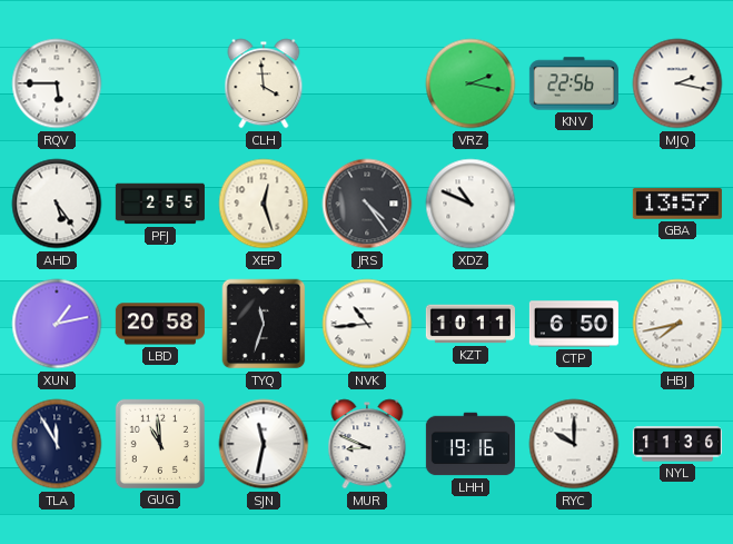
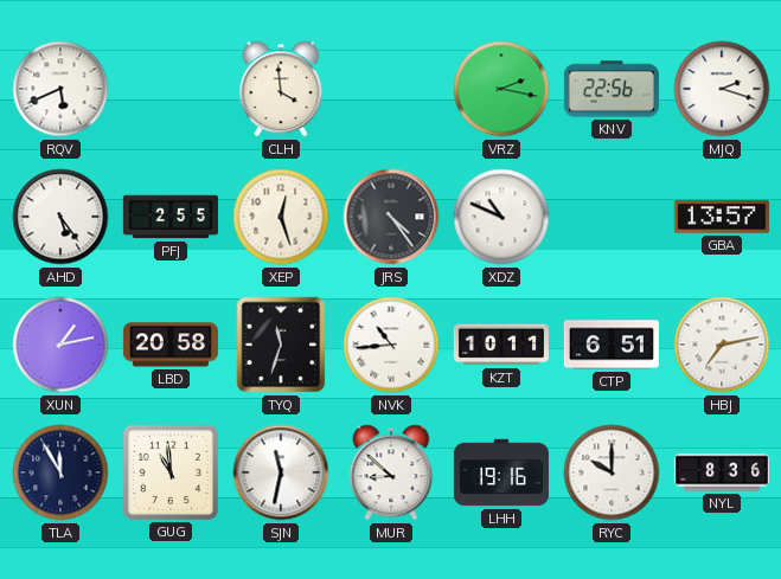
RQV: 5:45 -> 5:41
MJQ: 2:17 -> 2:18
CTP: 6:50 -> 6:51
HBJ: 7:43 -> 7:13
MUR: 8:49 -> 8:52
NYL: 11:36 -> 8:36
